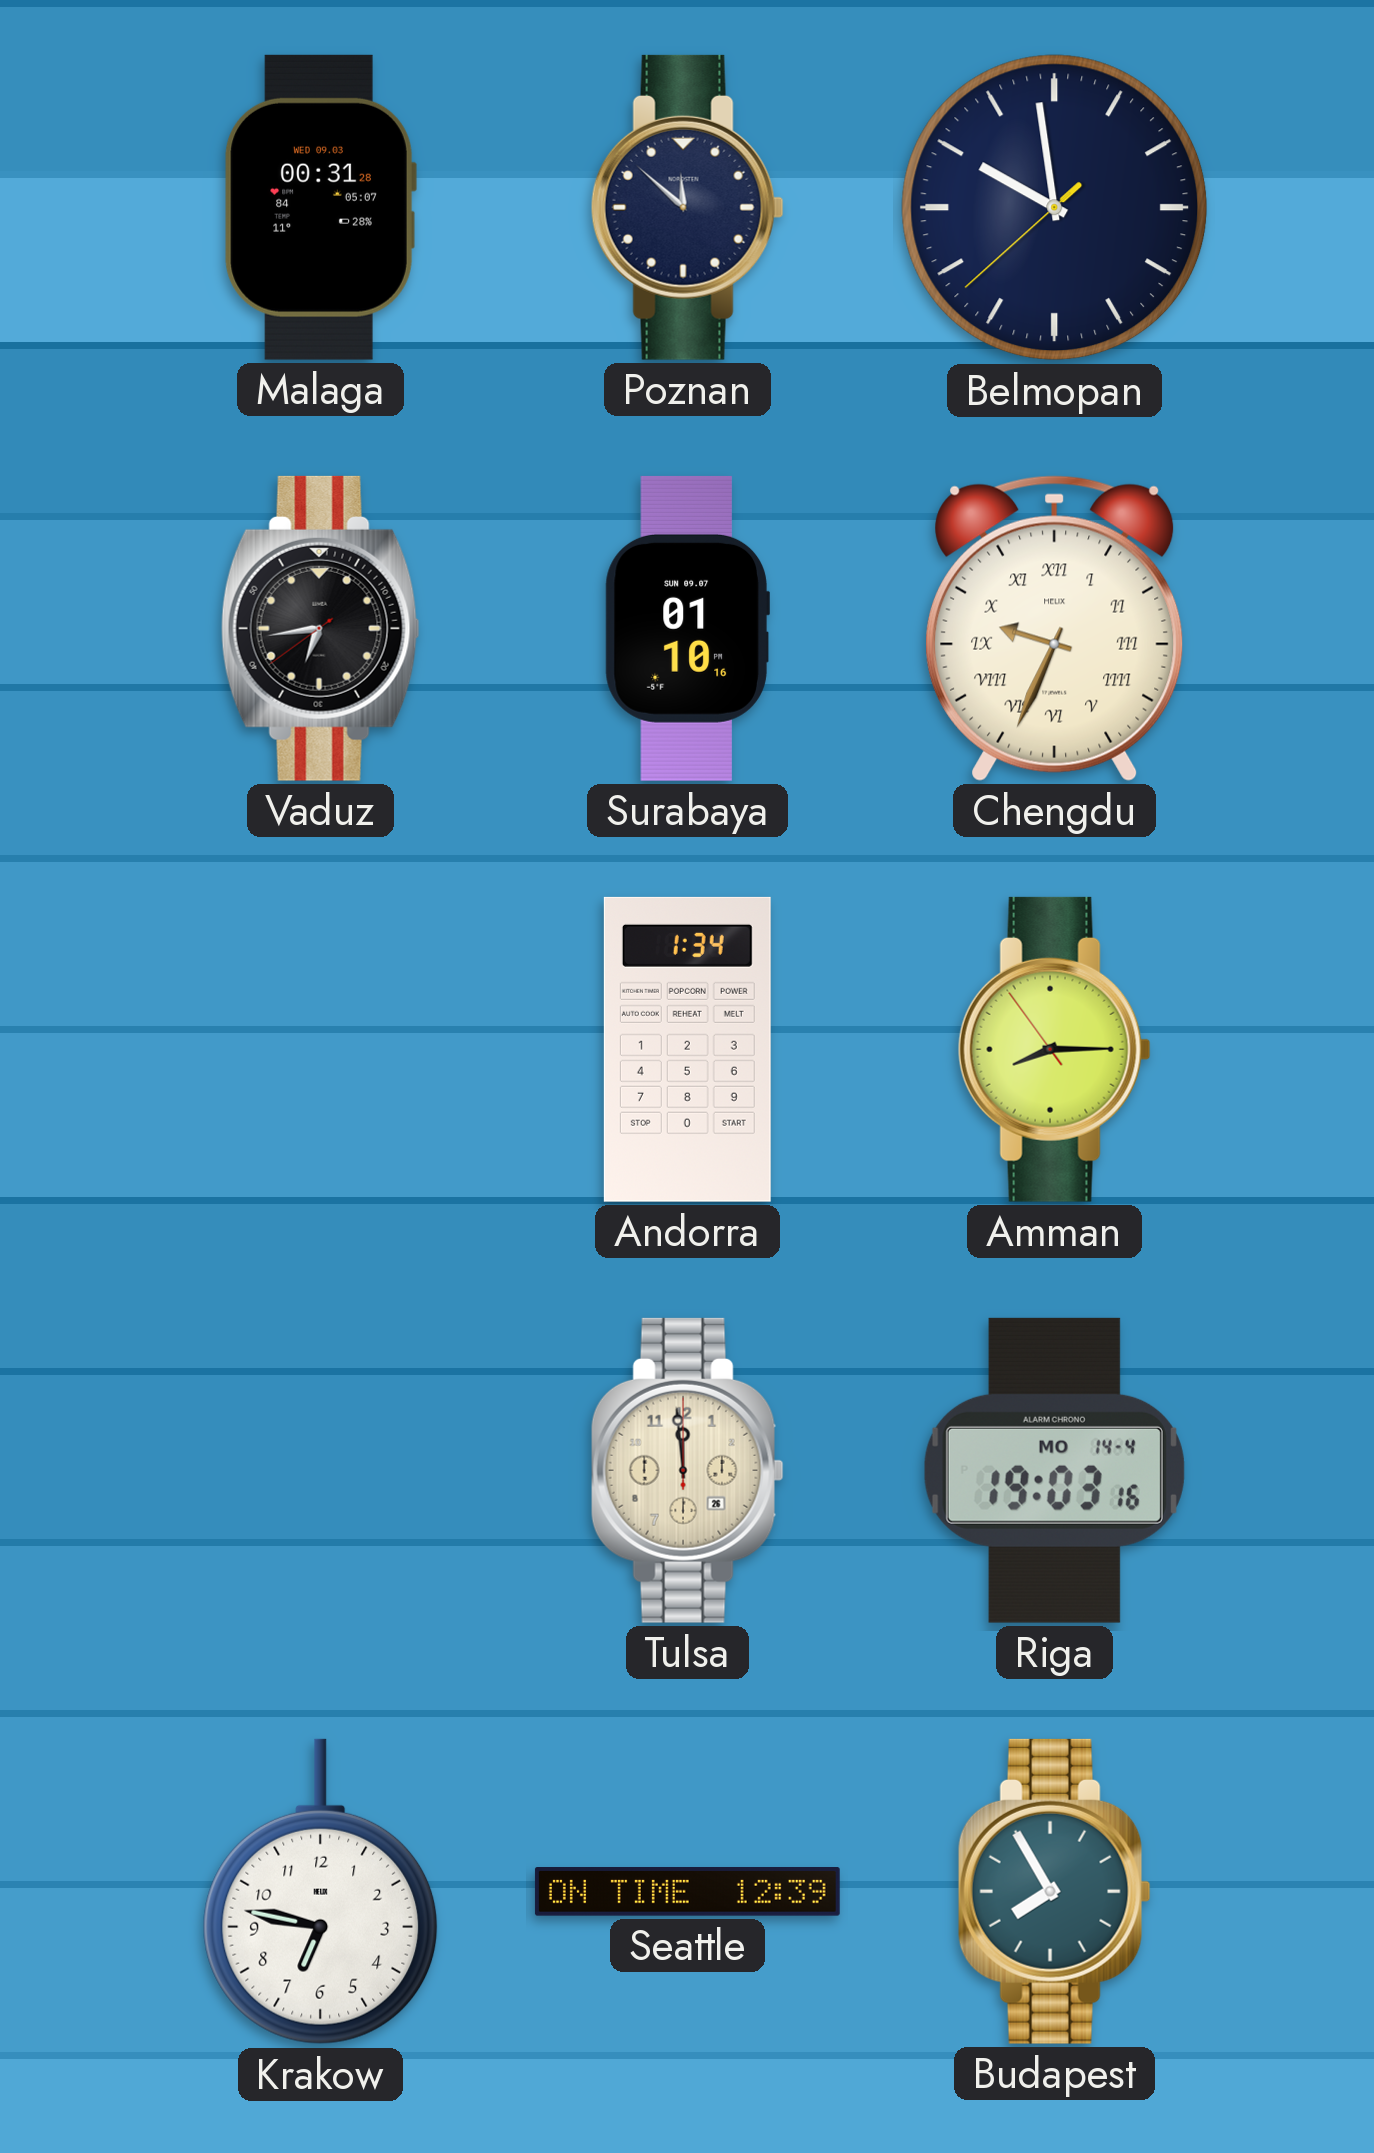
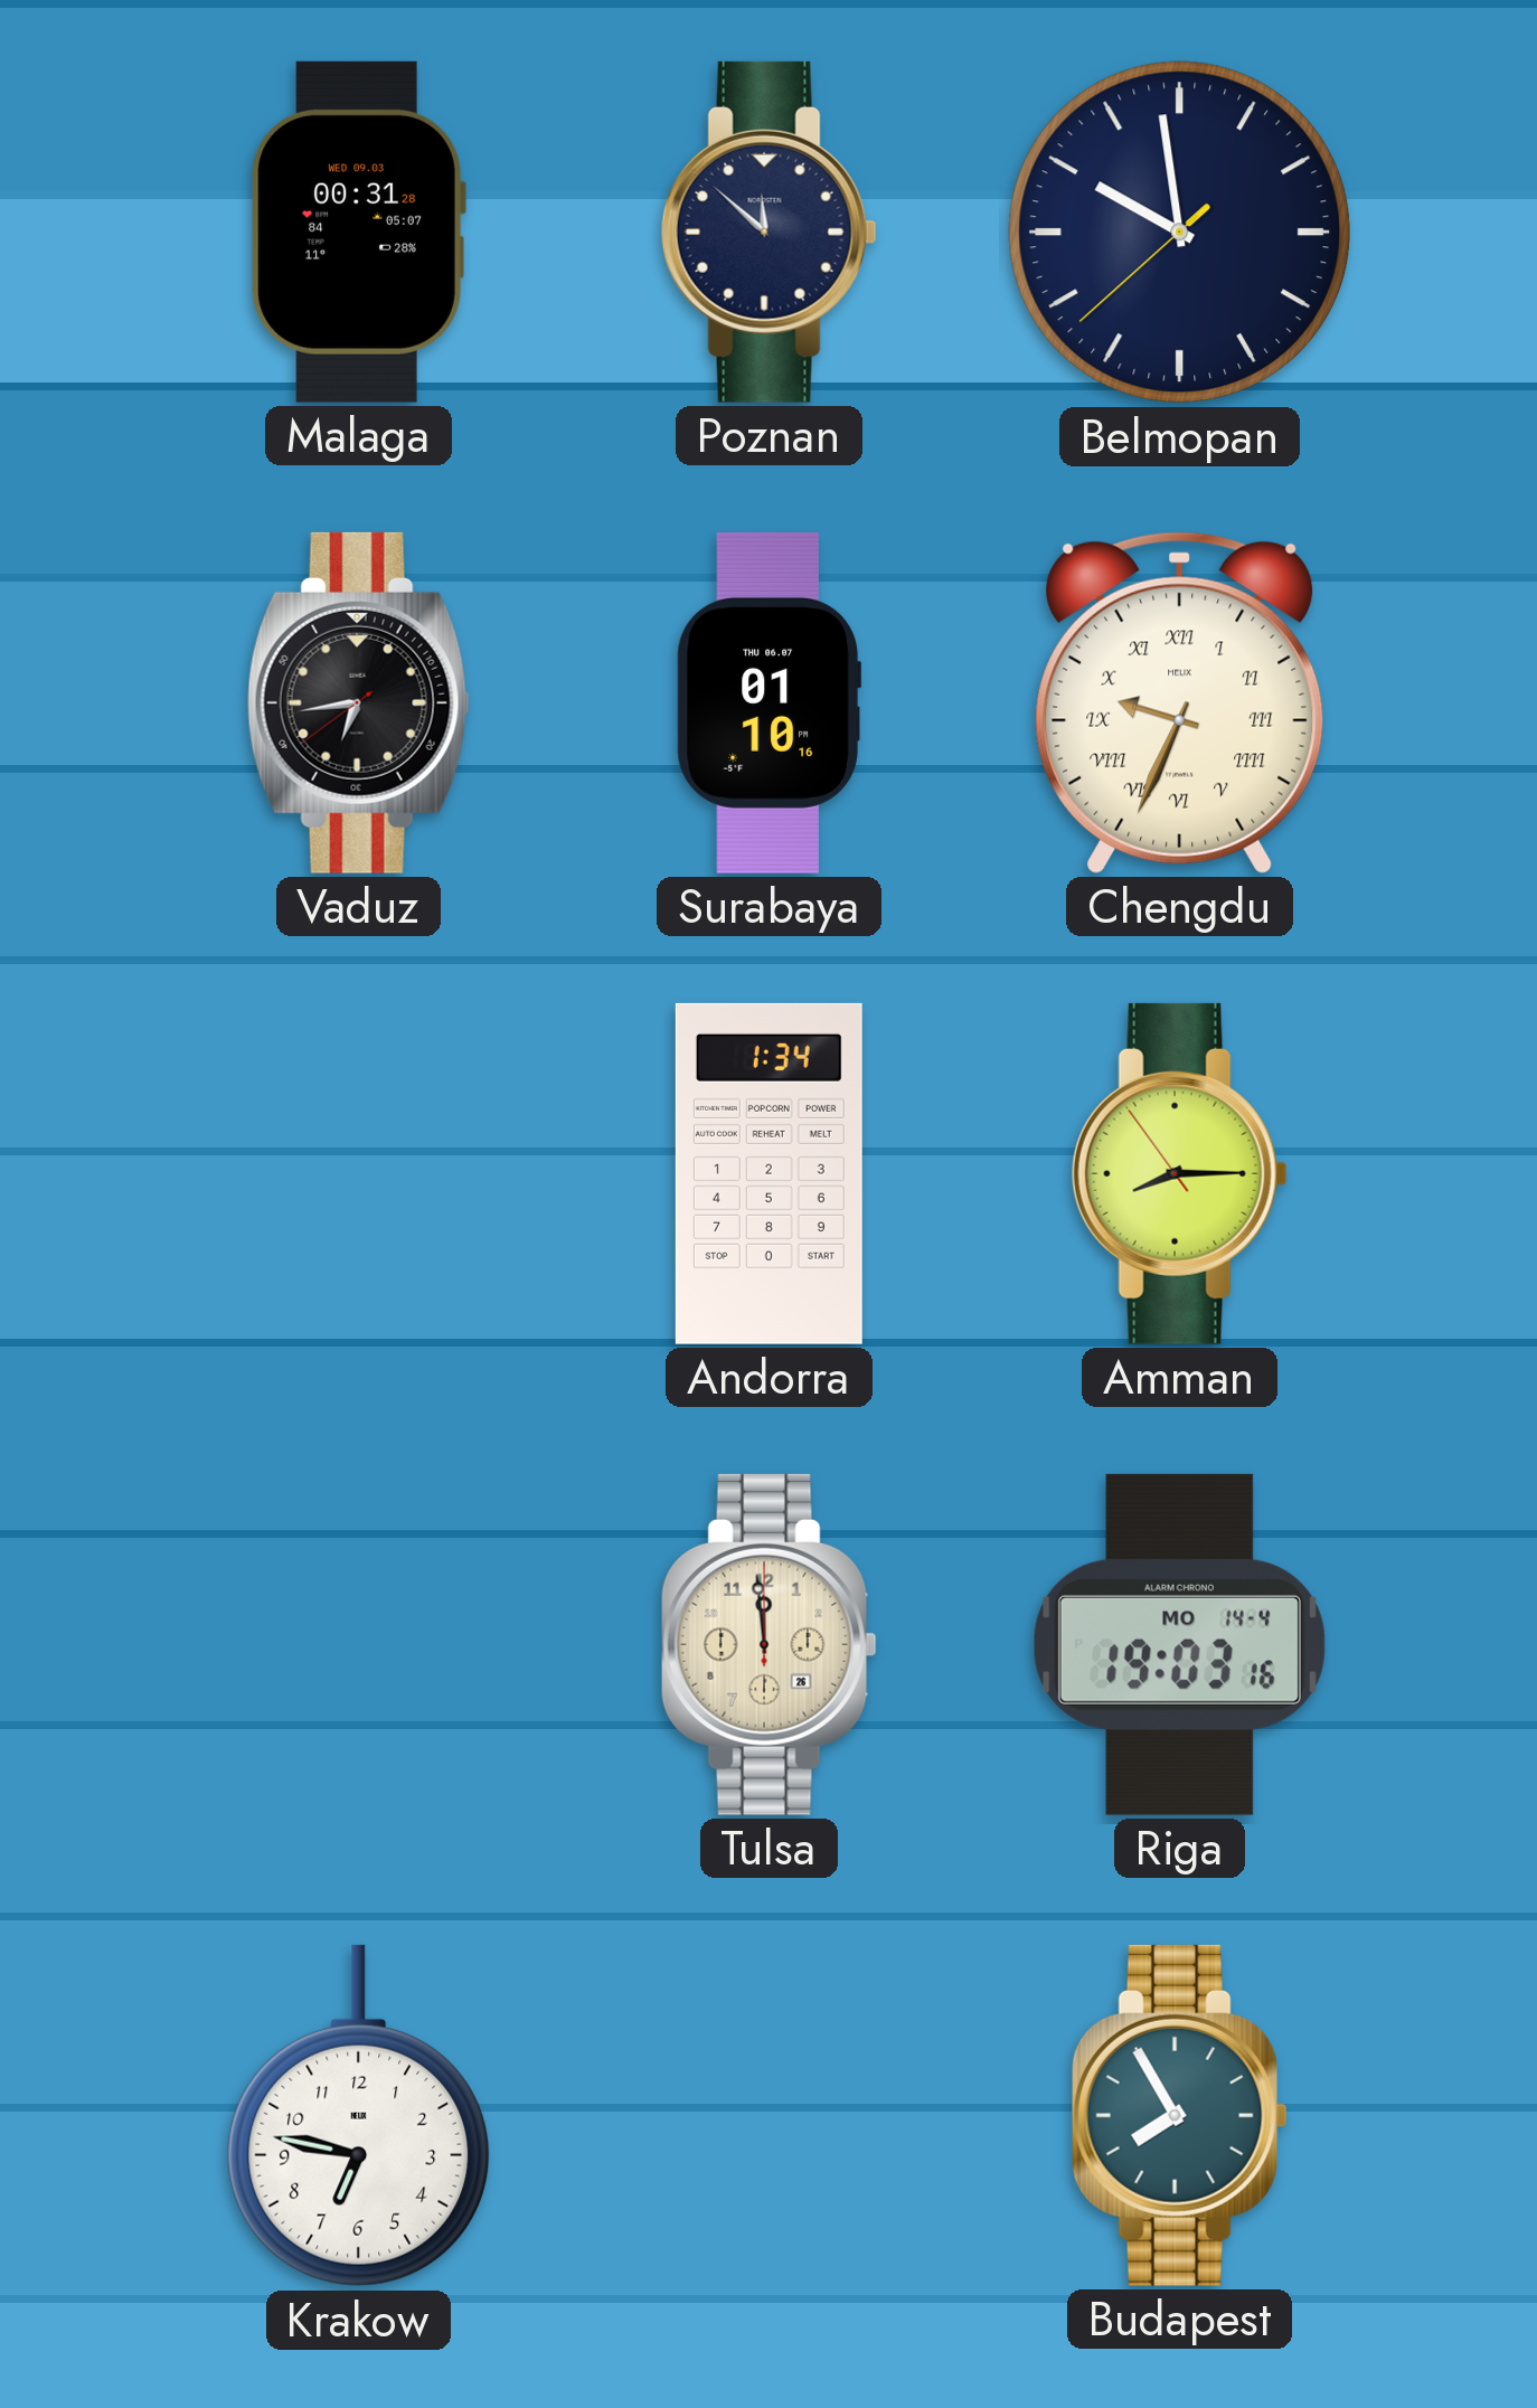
Surabaya date: SUN 09.07 -> THU 06.07
Seattle: 12:39 -> none
